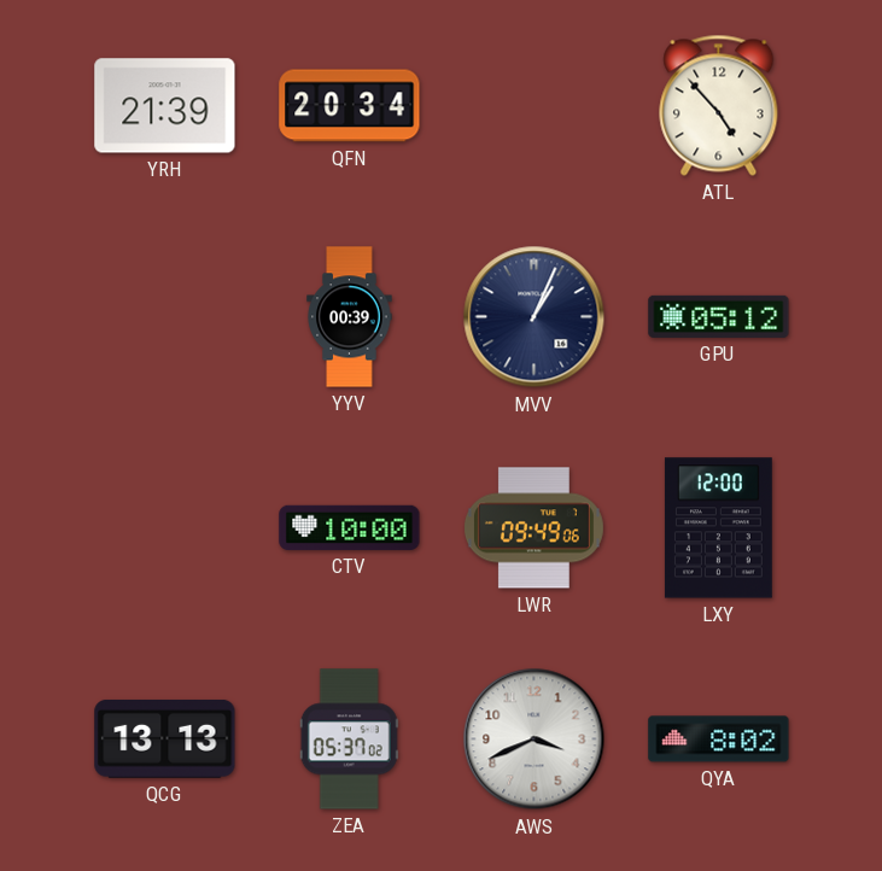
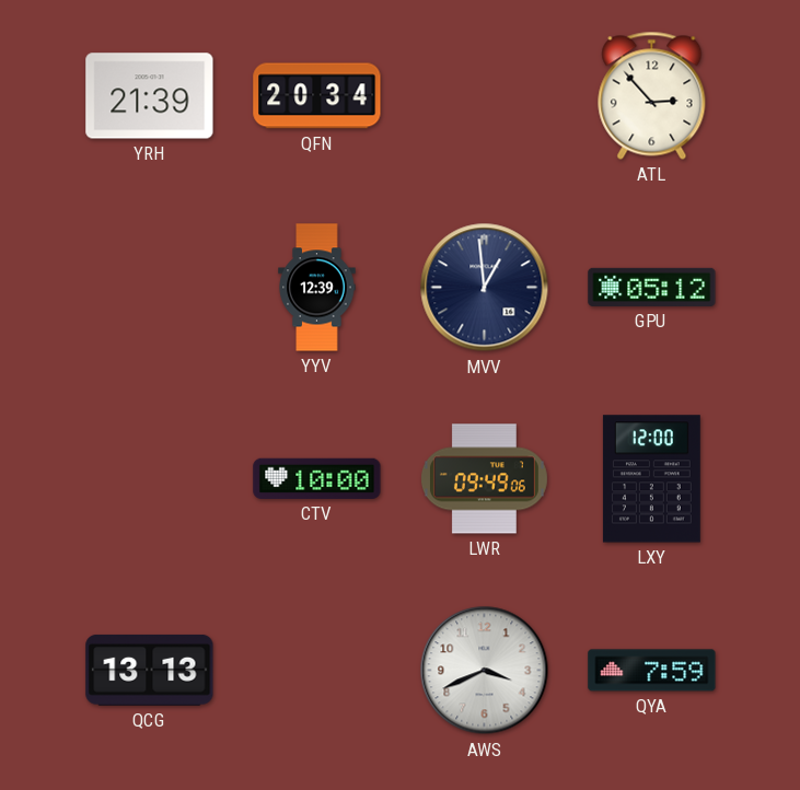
ATL: 4:53 -> 2:53
YYV: 00:39 -> 12:39
MVV: 1:04 -> 12:59
ZEA: 05:37 -> none
QYA: 8:02 -> 7:59
